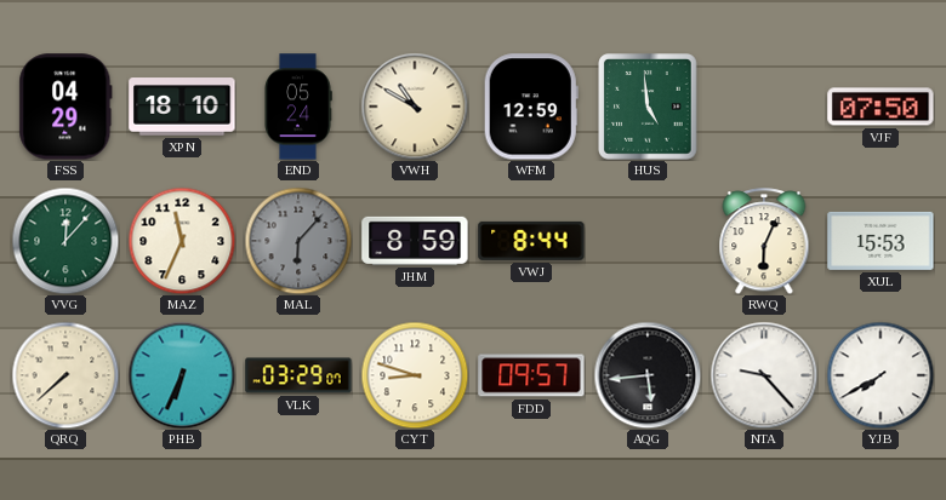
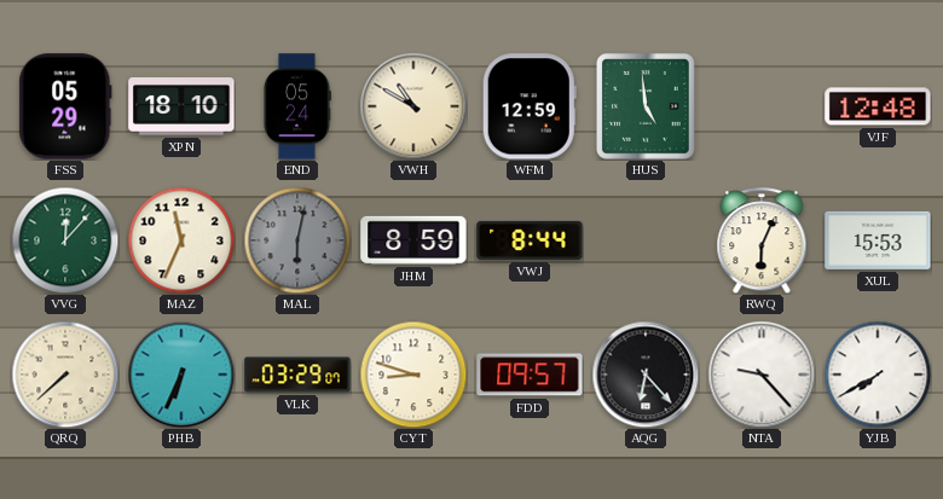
FSS: 04:29 -> 05:29
VJF: 07:50 -> 12:48
MAL: 6:07 -> 6:02
AQG: 5:44 -> 6:23
